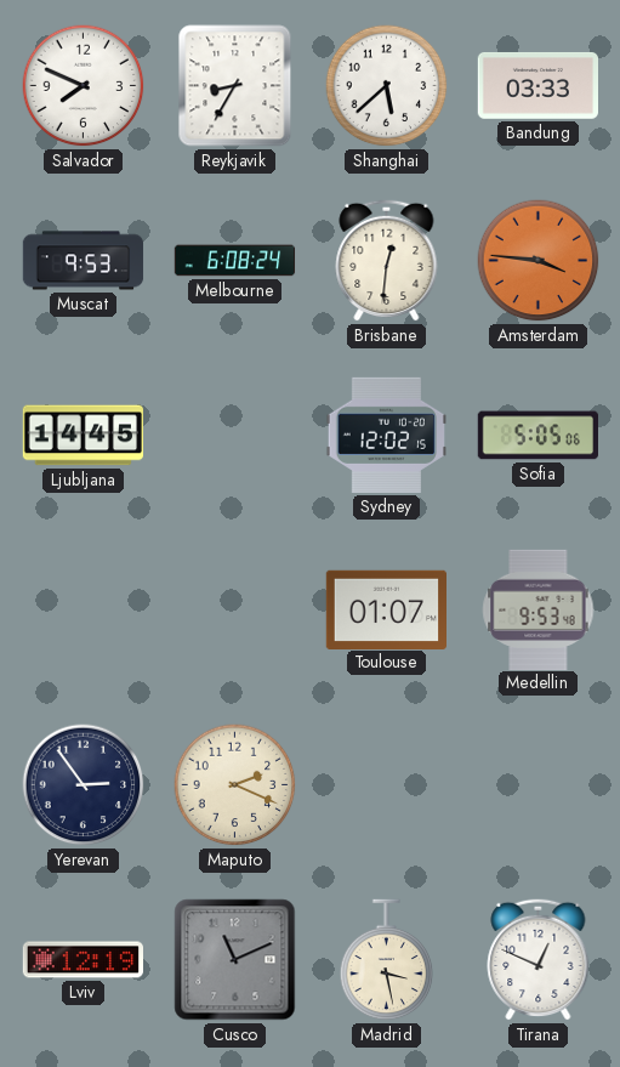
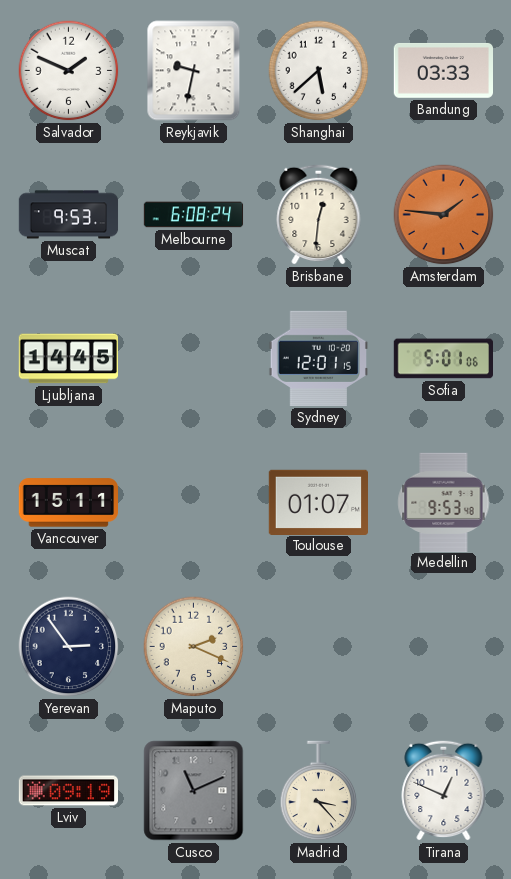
Salvador: 7:49 -> 1:49
Reykjavik: 8:35 -> 9:32
Amsterdam: 3:46 -> 1:46
Sydney: 12:02 -> 12:01
Sofia: 5:05 -> 5:01
Vancouver: none -> 15:11
Lviv: 12:19 -> 09:19
Madrid: 3:28 -> 3:23
